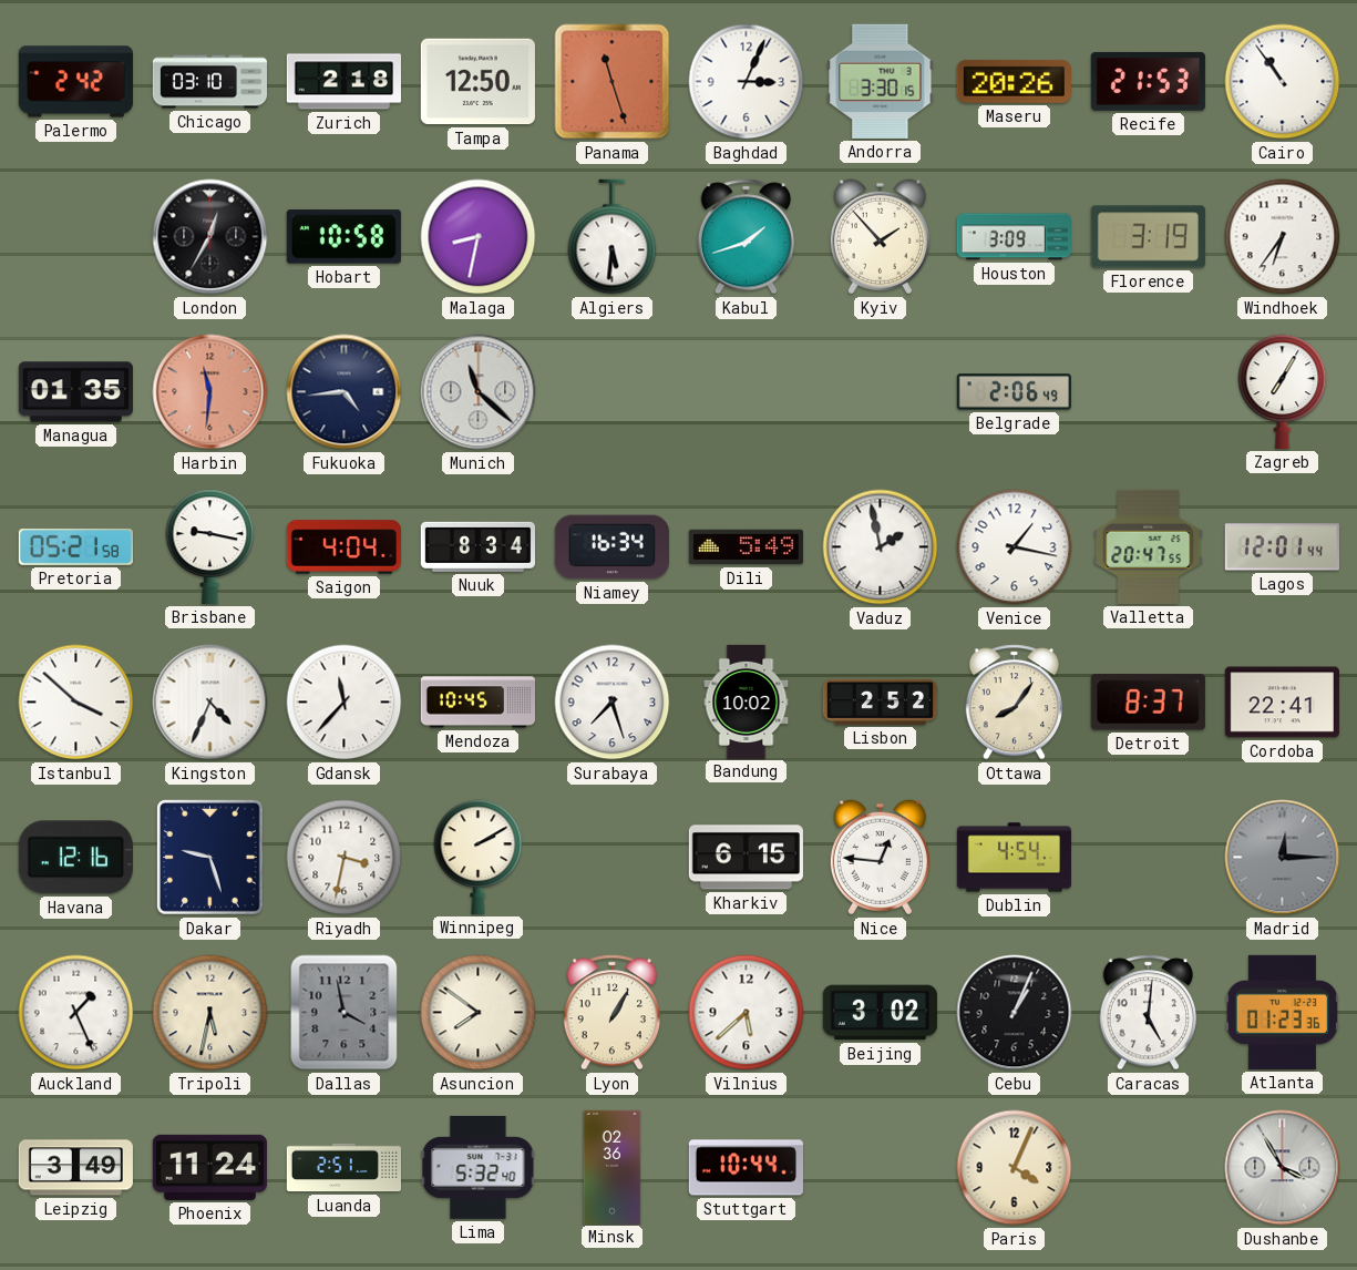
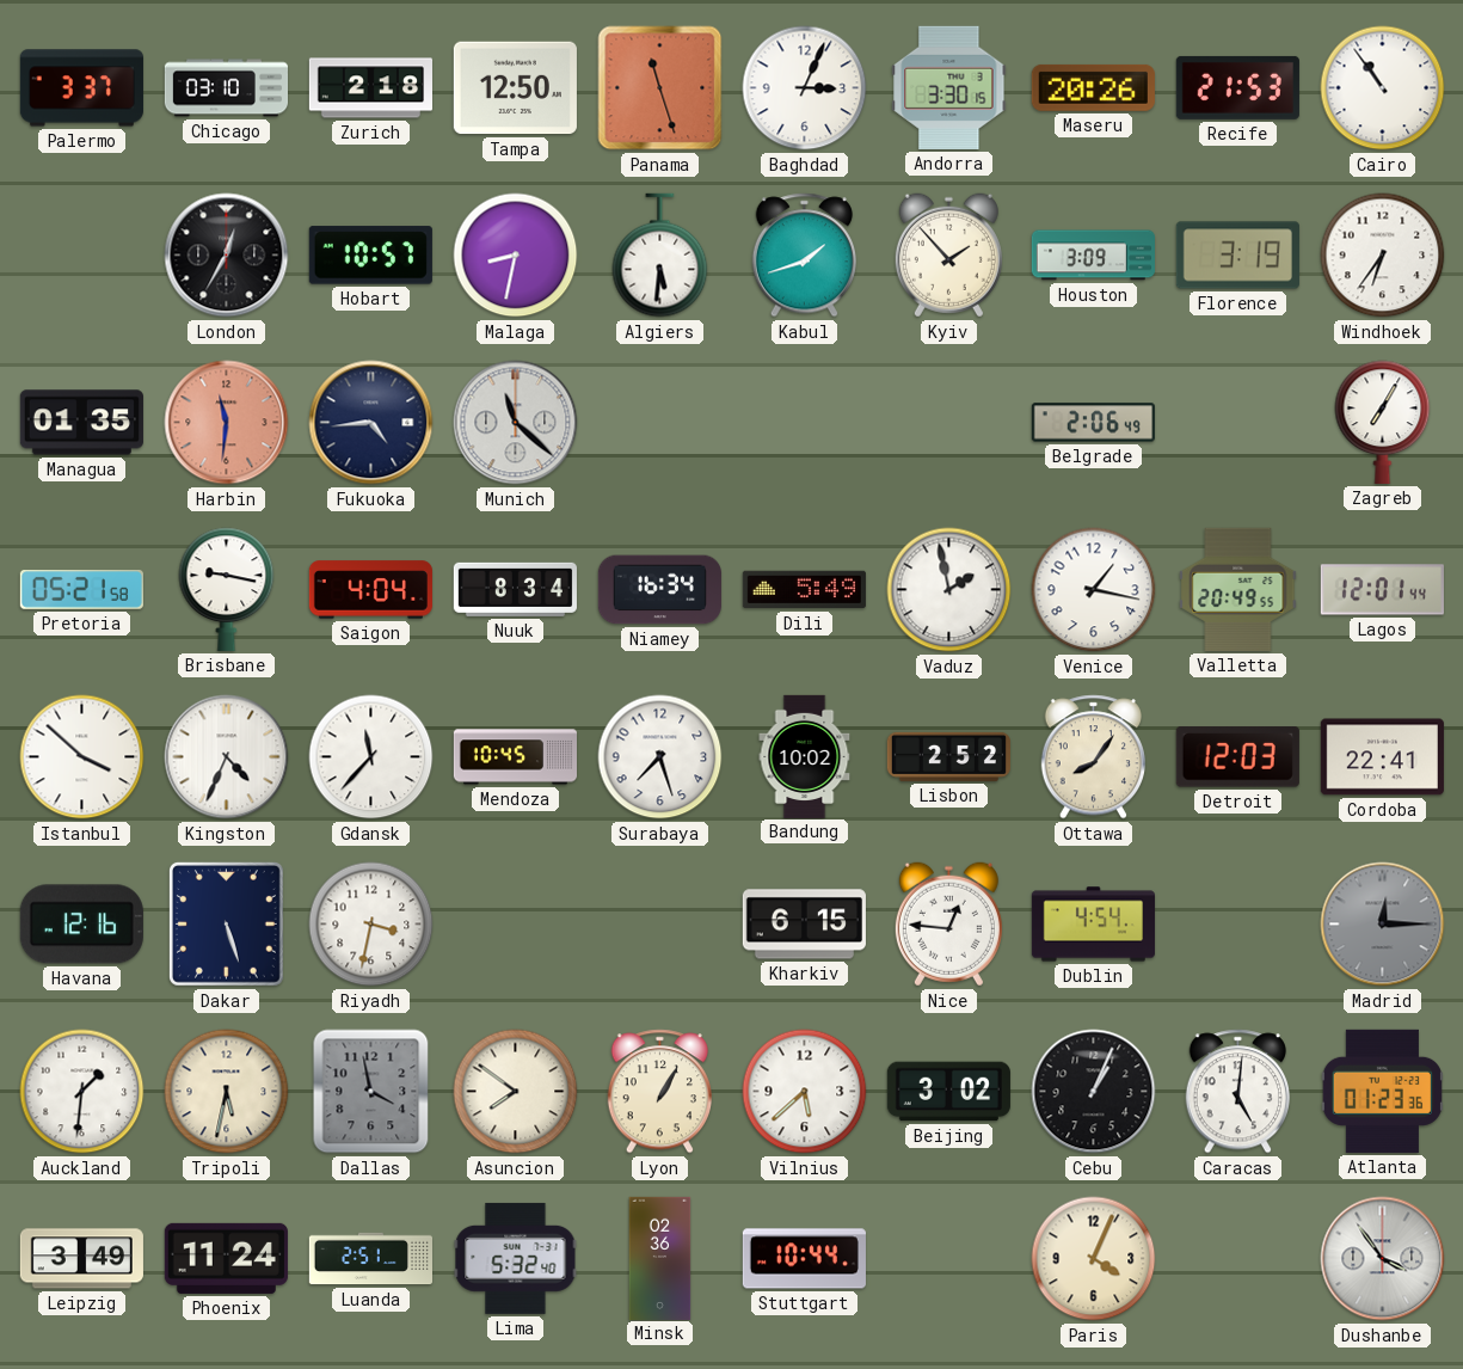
Palermo: 2:42 -> 3:37
Hobart: 10:58 -> 10:57
Valletta: 20:47 -> 20:49
Detroit: 8:37 -> 12:03
Dakar: 9:27 -> 5:27
Winnipeg: 2:10 -> none
Auckland: 1:26 -> 1:31
Dushanbe: 3:55 -> 3:54
